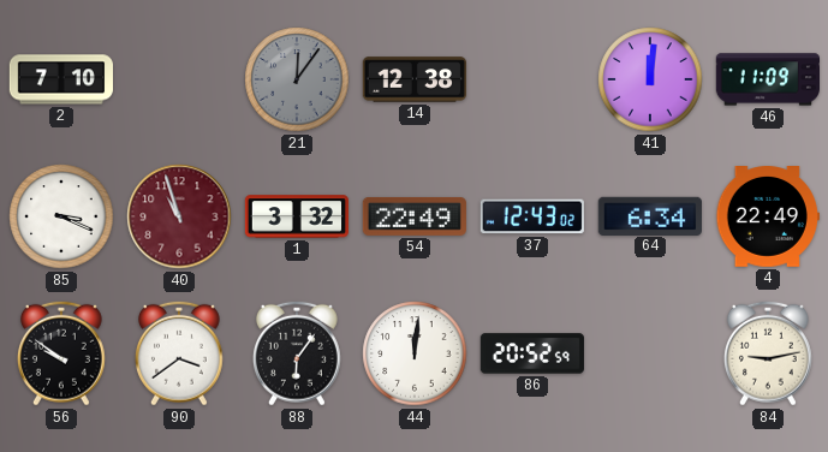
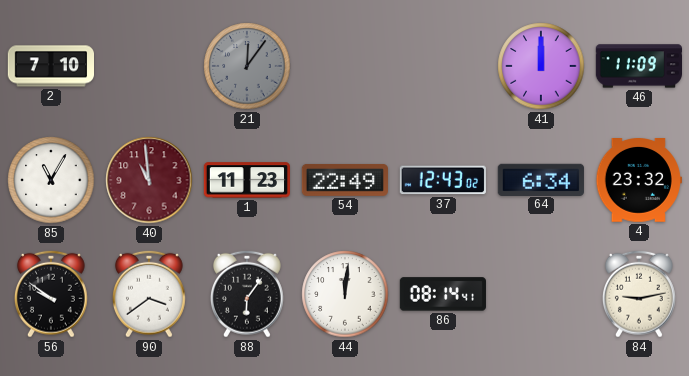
14: 12:38 -> none
41: 12:01 -> 12:00
85: 3:19 -> 11:05
40: 10:57 -> 10:59
1: 3:32 -> 11:23
4: 22:49 -> 23:32
86: 20:52 -> 08:14
